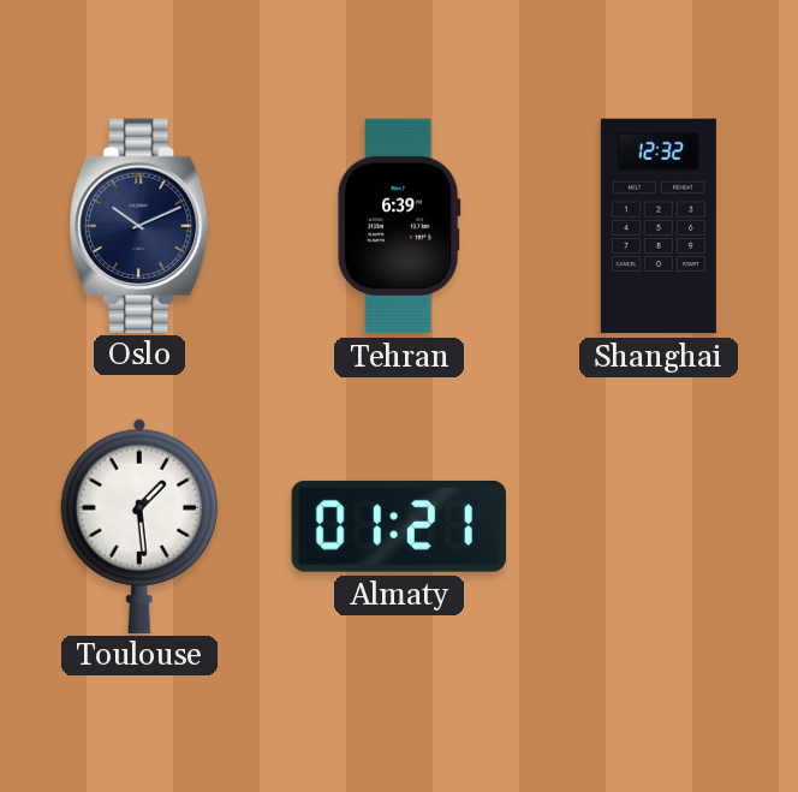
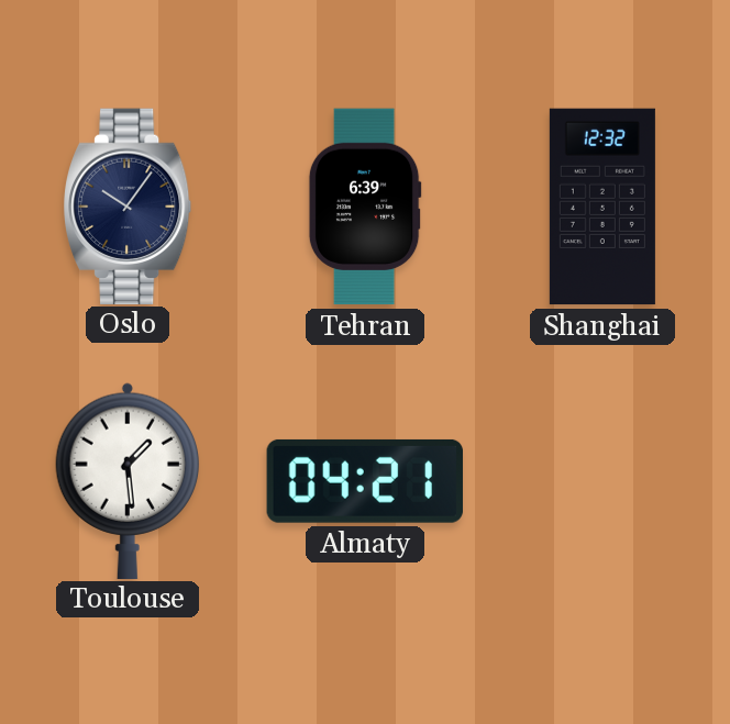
Oslo: 10:11 -> 10:06
Almaty: 01:21 -> 04:21
